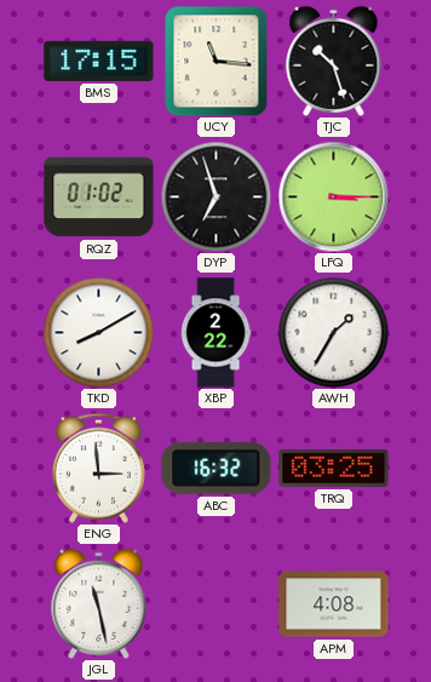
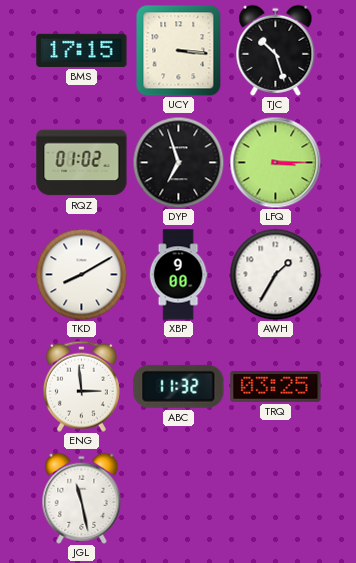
UCY: 11:16 -> 3:16
XBP: 2:22 -> 9:00
ABC: 16:32 -> 11:32
APM: 4:08 -> none
